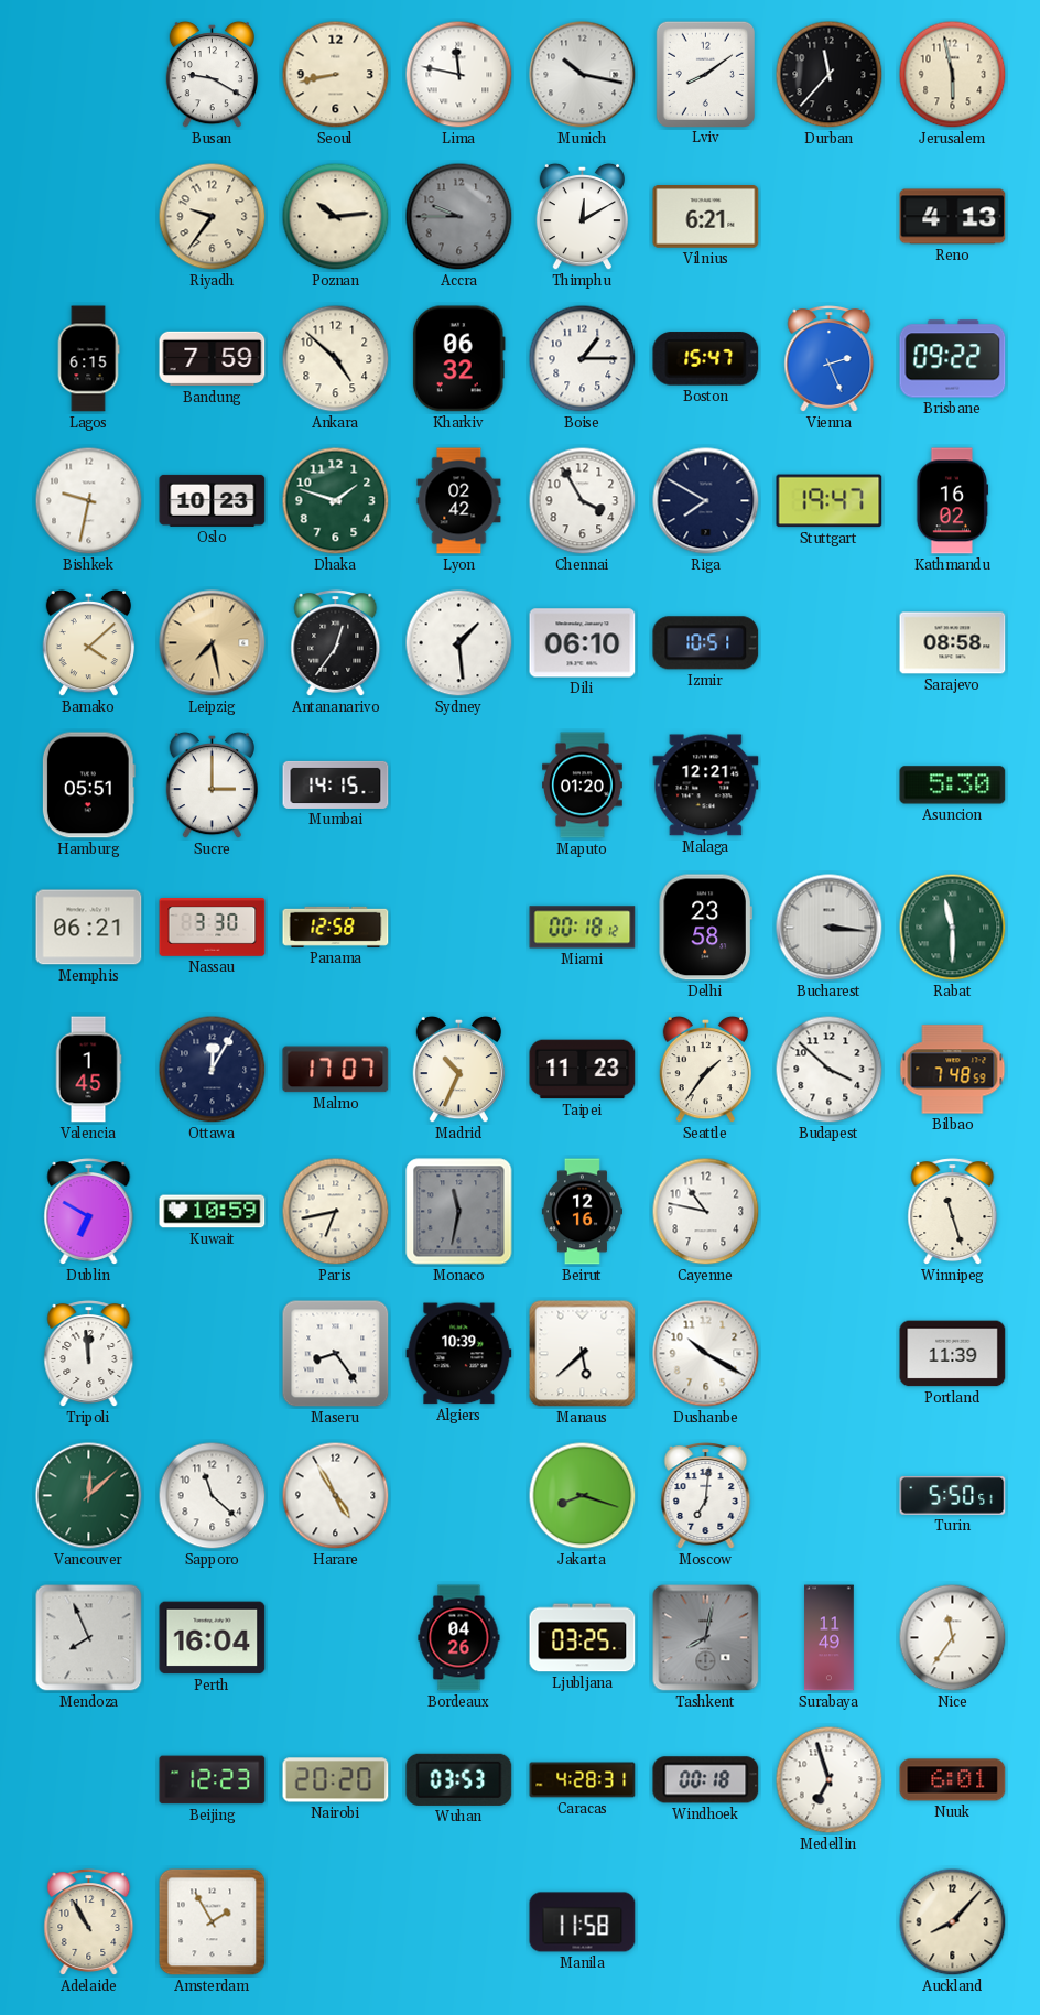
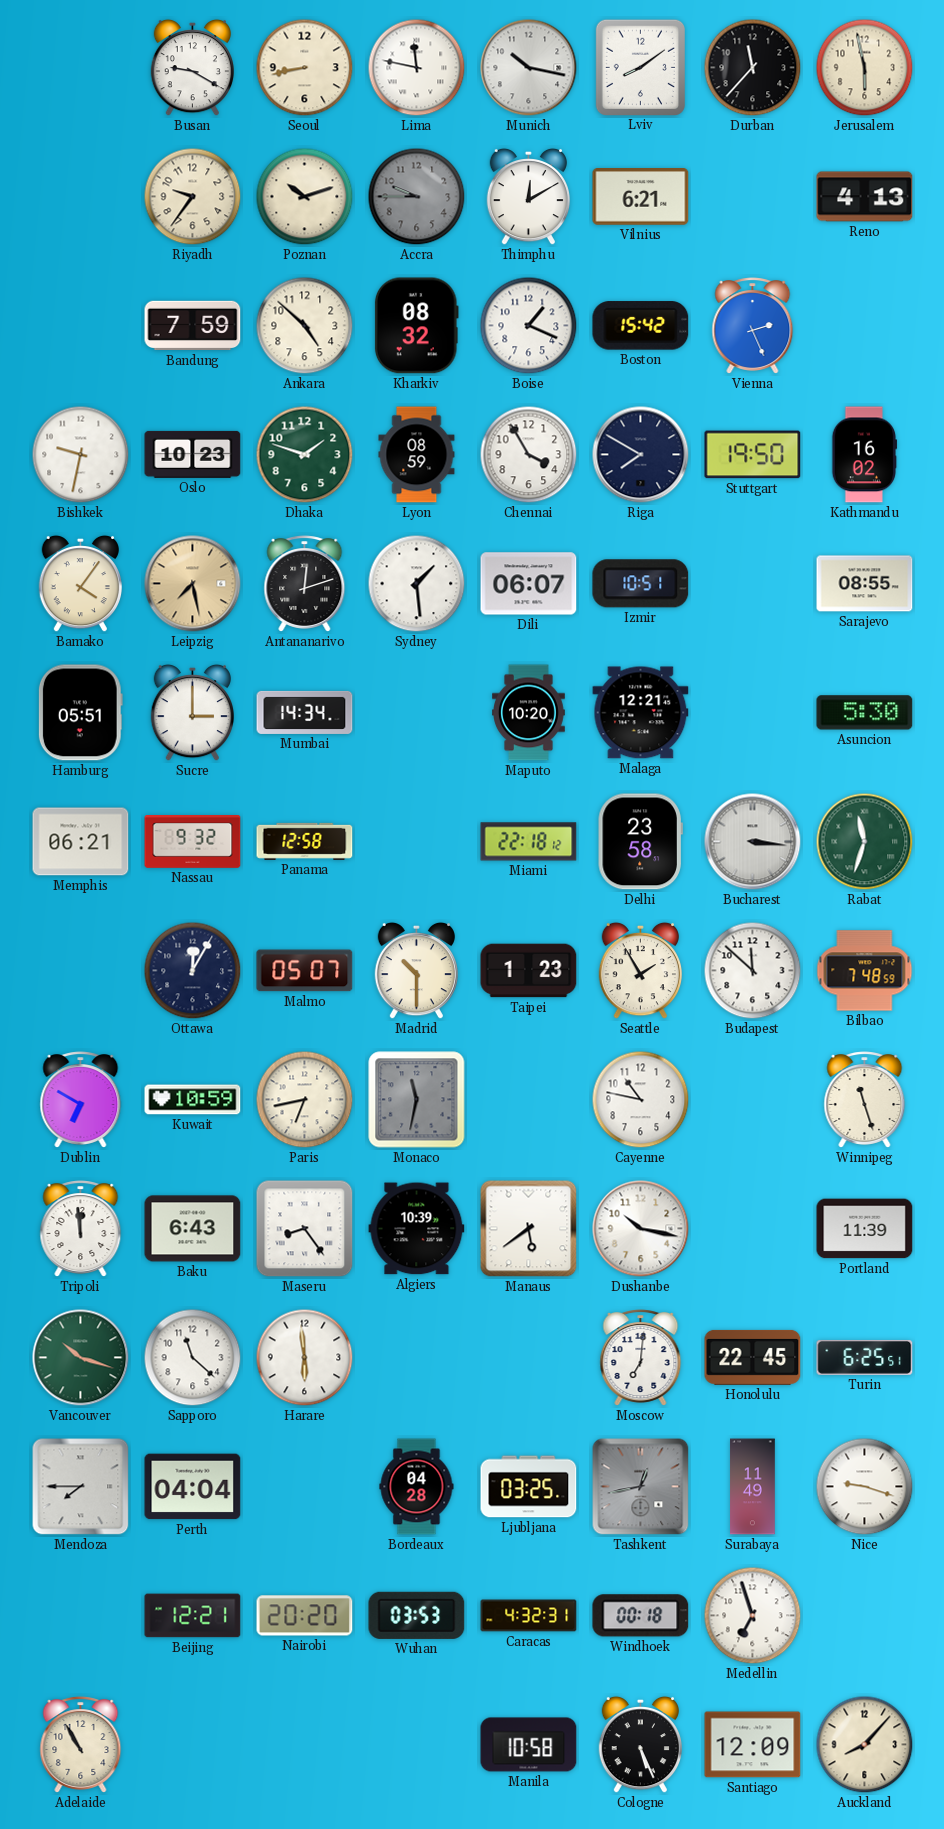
Poznan: 10:14 -> 10:12
Lagos: 6:15 -> none
Kharkiv: 06:32 -> 08:32
Boise: 1:15 -> 1:19
Boston: 15:47 -> 15:42
Brisbane: 09:22 -> none
Lyon: 02:42 -> 08:59
Stuttgart: 19:47 -> 19:50
Bamako: 4:08 -> 4:06
Antananarivo: 12:36 -> 12:12
Dili: 06:10 -> 06:07
Sarajevo: 08:58 -> 08:55
Mumbai: 14:15 -> 14:34
Maputo: 01:20 -> 10:20
Nassau: 3:30 -> 9:32
Miami: 00:18 -> 22:18
Rabat: 11:30 -> 11:33
Valencia: 1:45 -> none
Malmo: 17:07 -> 05:07
Madrid: 10:34 -> 10:30
Taipei: 11:23 -> 1:23
Seattle: 1:36 -> 1:55
Budapest: 3:52 -> 11:52
Beirut: 12:16 -> none
Baku: none -> 6:43
Manaus: 5:38 -> 5:39
Dushanbe: 10:20 -> 10:17
Vancouver: 12:08 -> 10:18
Harare: 4:55 -> 5:59
Jakarta: 8:18 -> none
Honolulu: none -> 22:45
Turin: 5:50 -> 6:25
Mendoza: 7:56 -> 7:45
Perth: 16:04 -> 04:04
Bordeaux: 04:26 -> 04:28
Tashkent: 8:02 -> 12:43
Nice: 11:36 -> 9:18
Beijing: 12:23 -> 12:21
Caracas: 4:28 -> 4:32
Nuuk: 6:01 -> none
Amsterdam: 1:55 -> none
Manila: 11:58 -> 10:58
Cologne: none -> 5:26
Santiago: none -> 12:09
